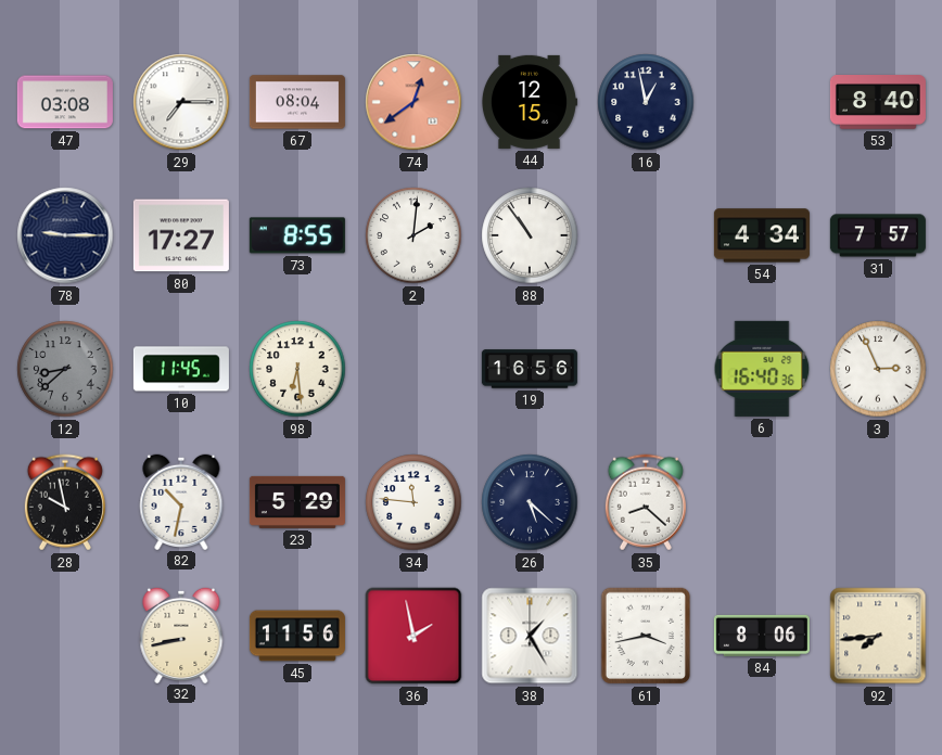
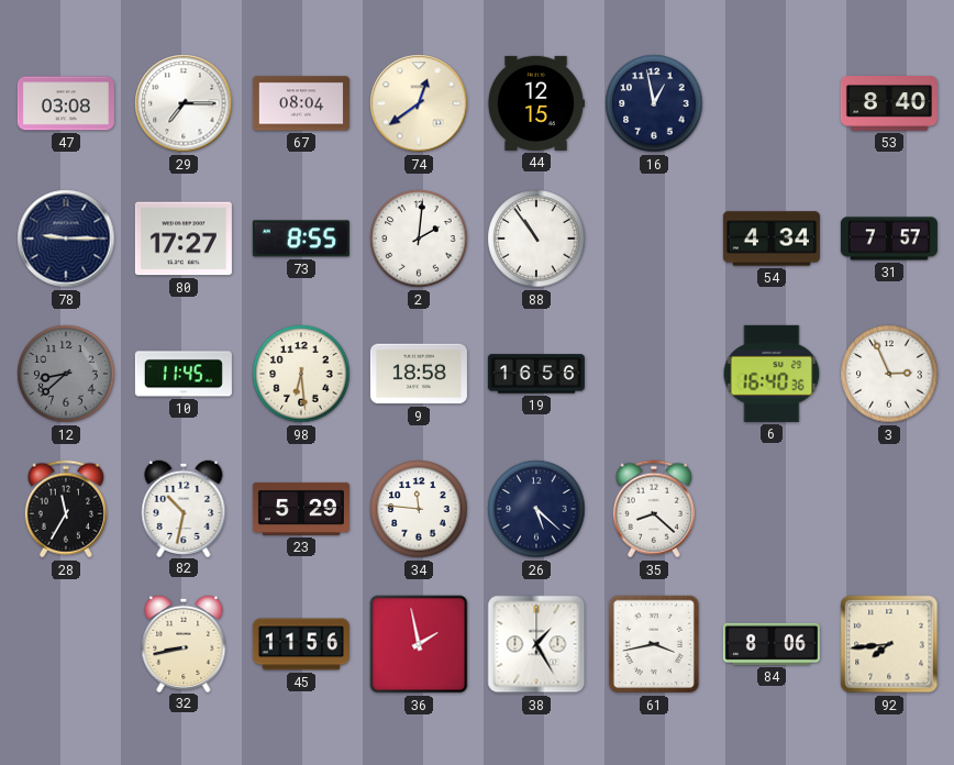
74 dial: salmon -> cream
9: none -> 18:58
28: 9:58 -> 11:35
